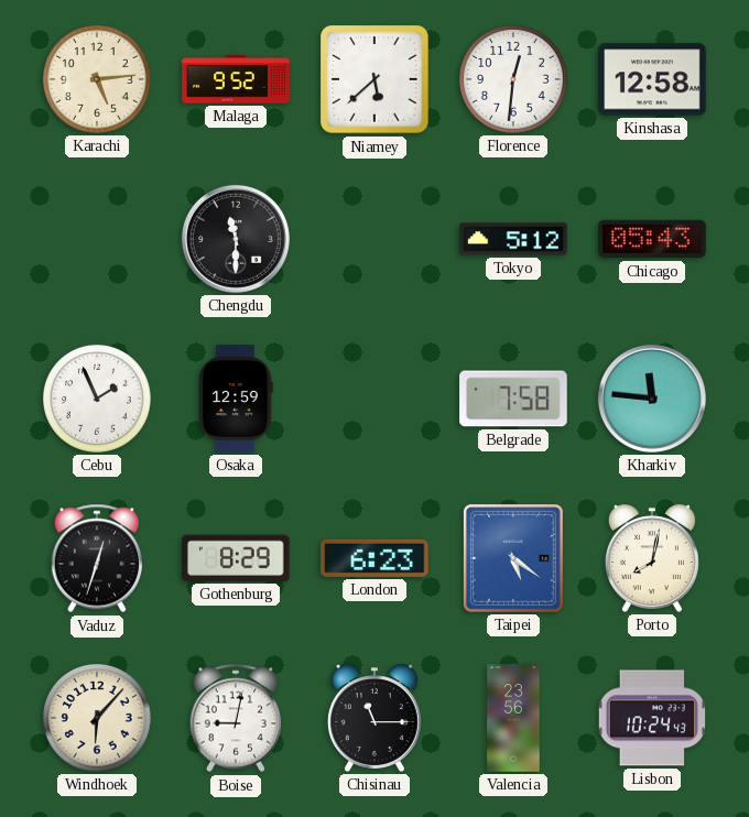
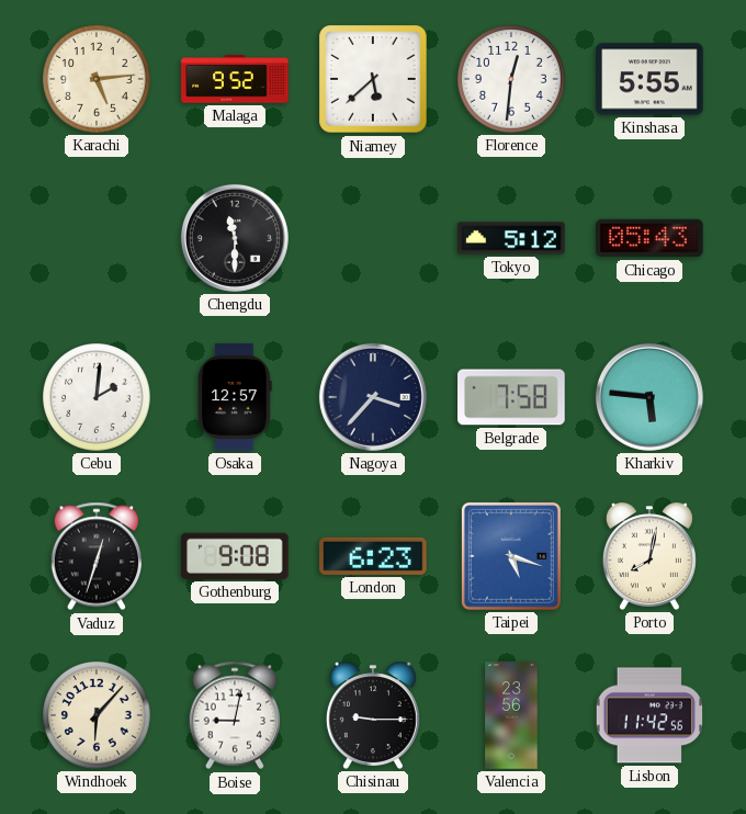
Kinshasa: 12:58 -> 5:55
Cebu: 1:56 -> 2:01
Osaka: 12:59 -> 12:57
Nagoya: none -> 3:37
Kharkiv: 11:46 -> 5:46
Gothenburg: 8:29 -> 9:08
Taipei: 5:21 -> 5:18
Chisinau: 11:15 -> 9:15
Lisbon: 10:24 -> 11:42
